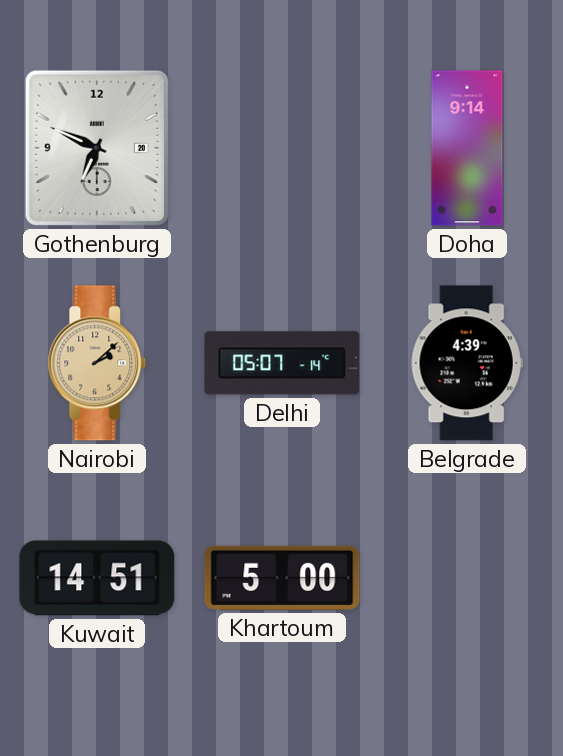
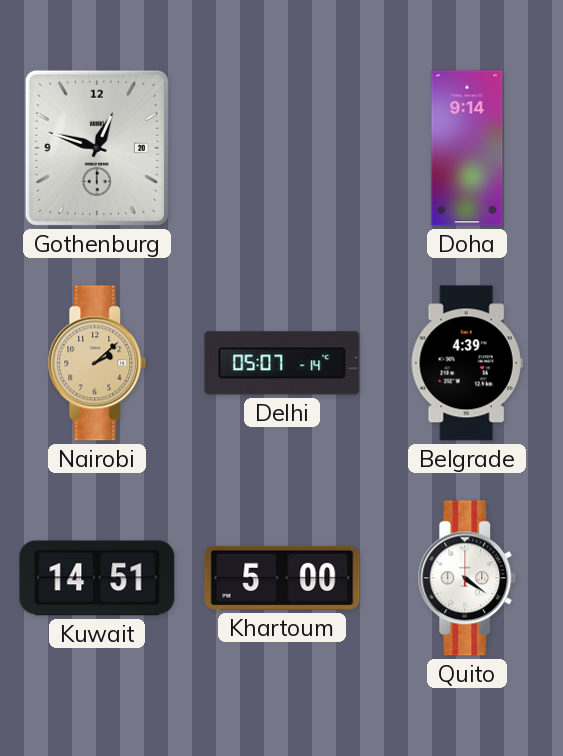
Gothenburg: 6:49 -> 12:48
Quito: none -> 4:21
